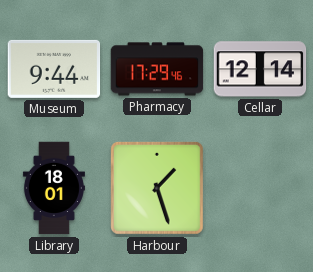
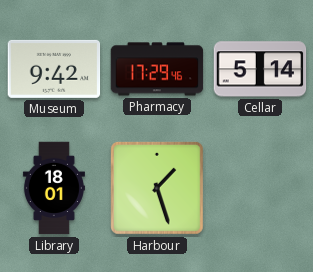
Museum: 9:44 -> 9:42
Cellar: 12:14 -> 5:14
